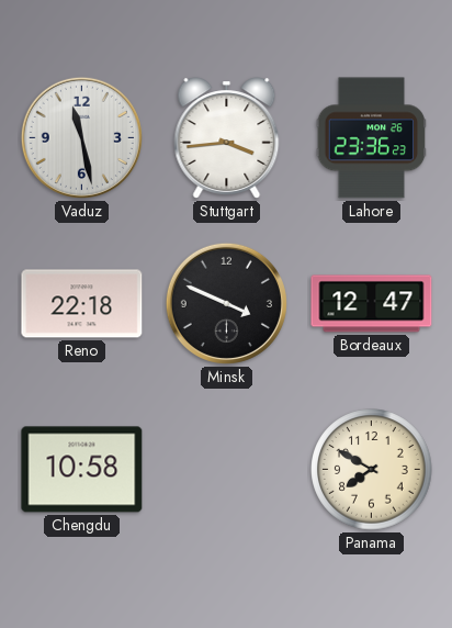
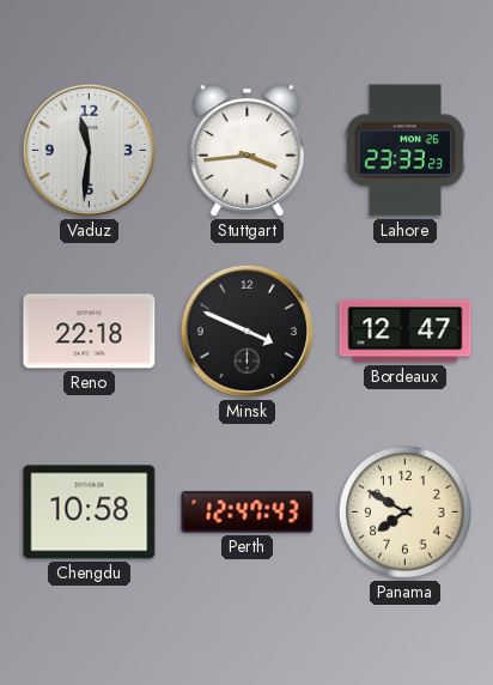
Vaduz: 11:28 -> 11:31
Lahore: 23:36 -> 23:33
Perth: none -> 12:47
